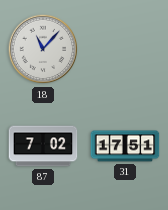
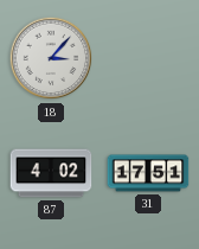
18: 11:07 -> 3:07
87: 7:02 -> 4:02
